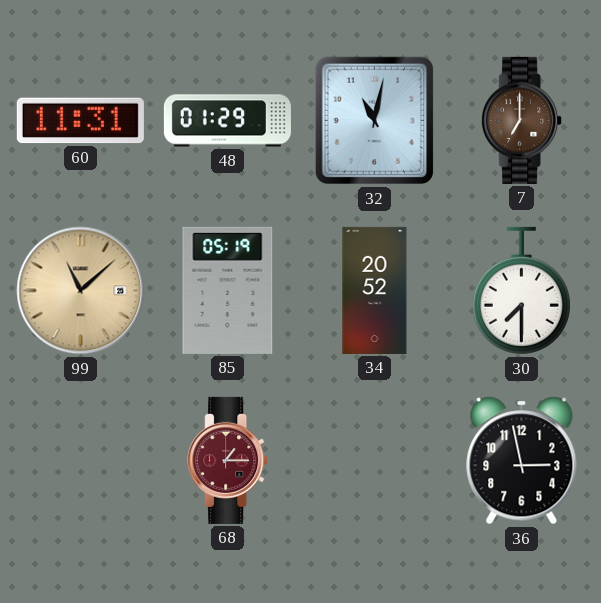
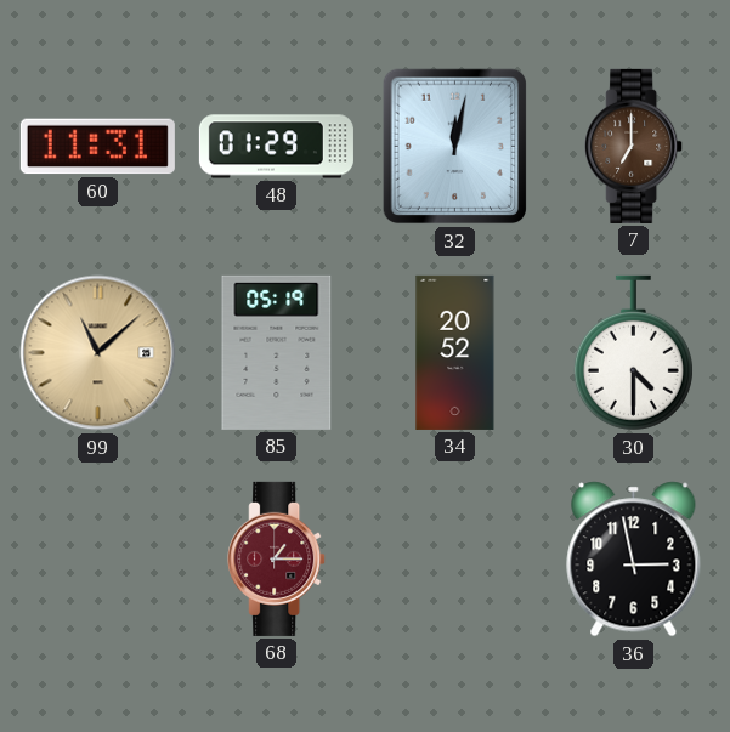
32: 11:02 -> 12:02
30: 7:30 -> 4:30
